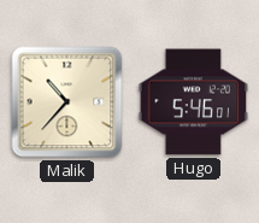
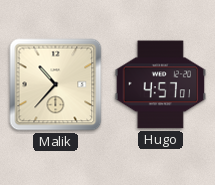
Hugo: 5:46 -> 4:57
